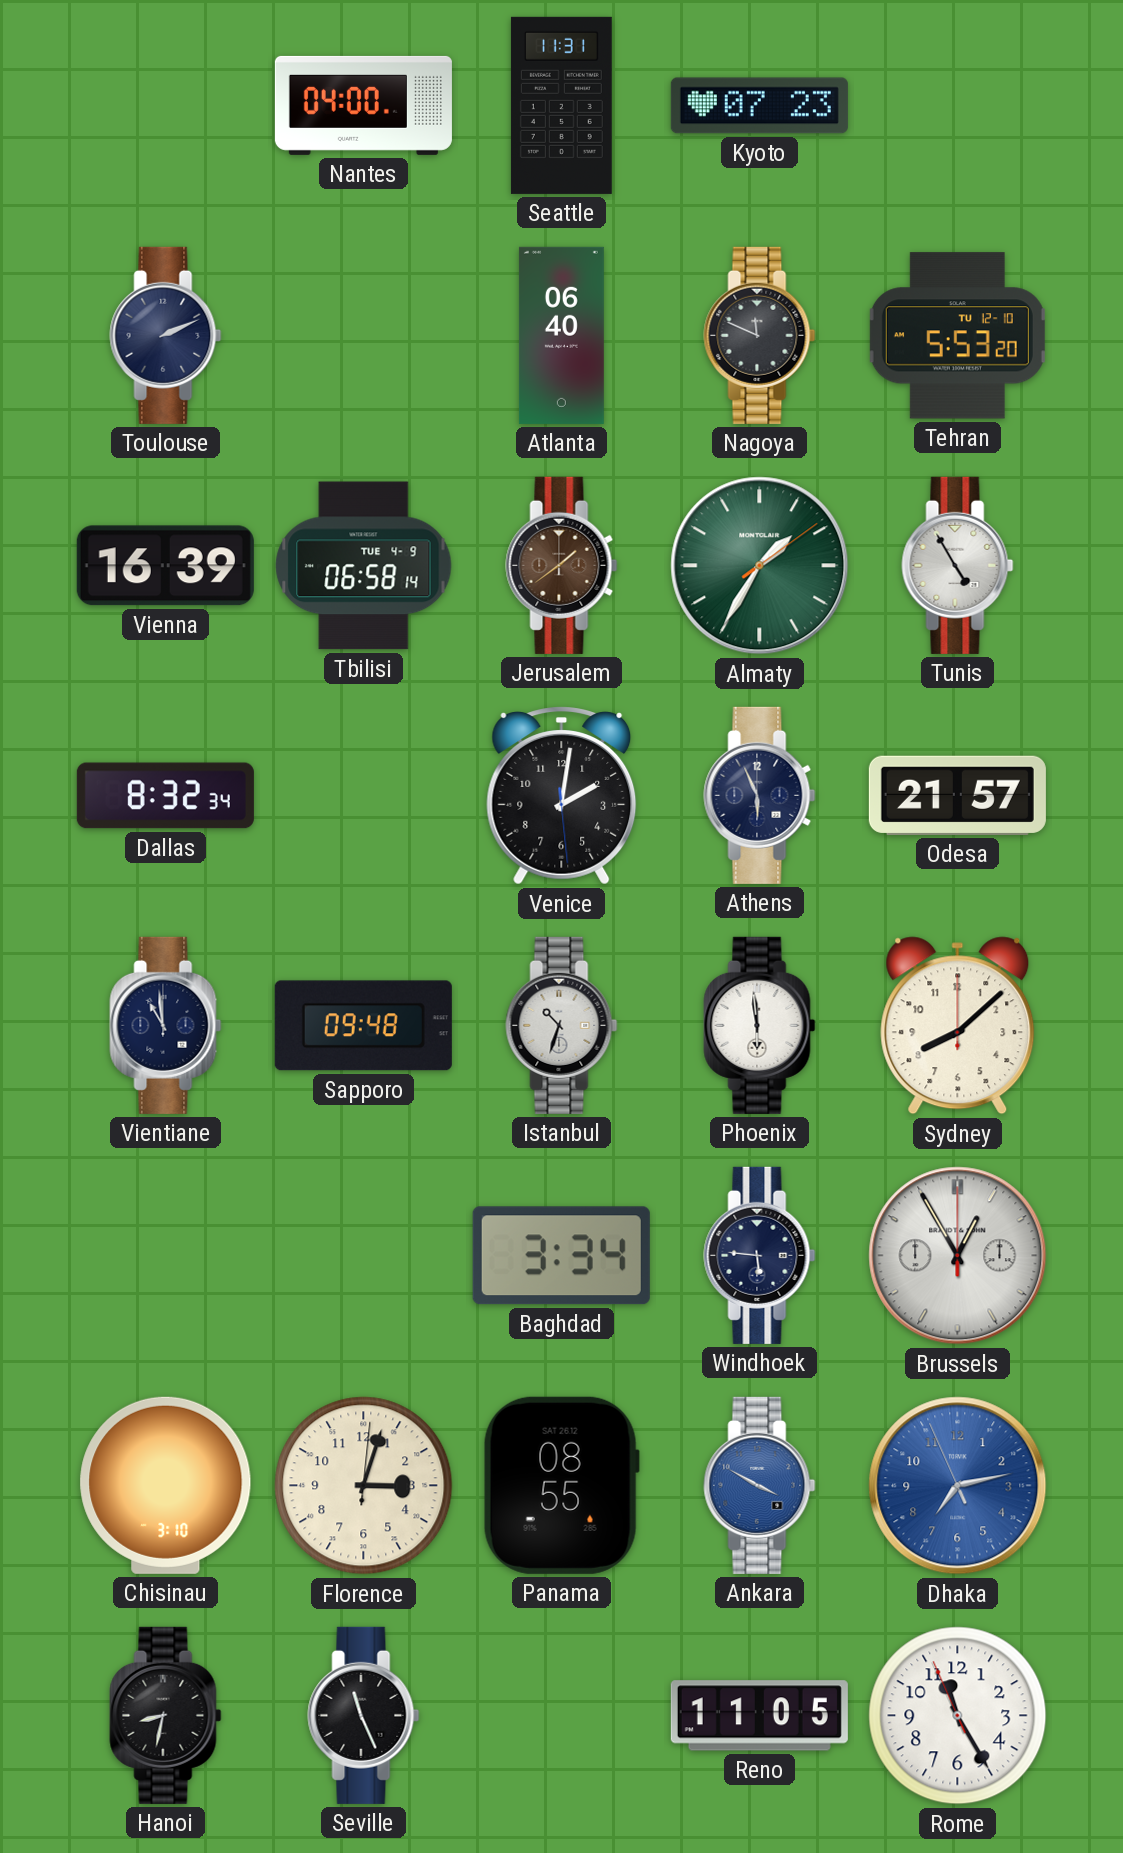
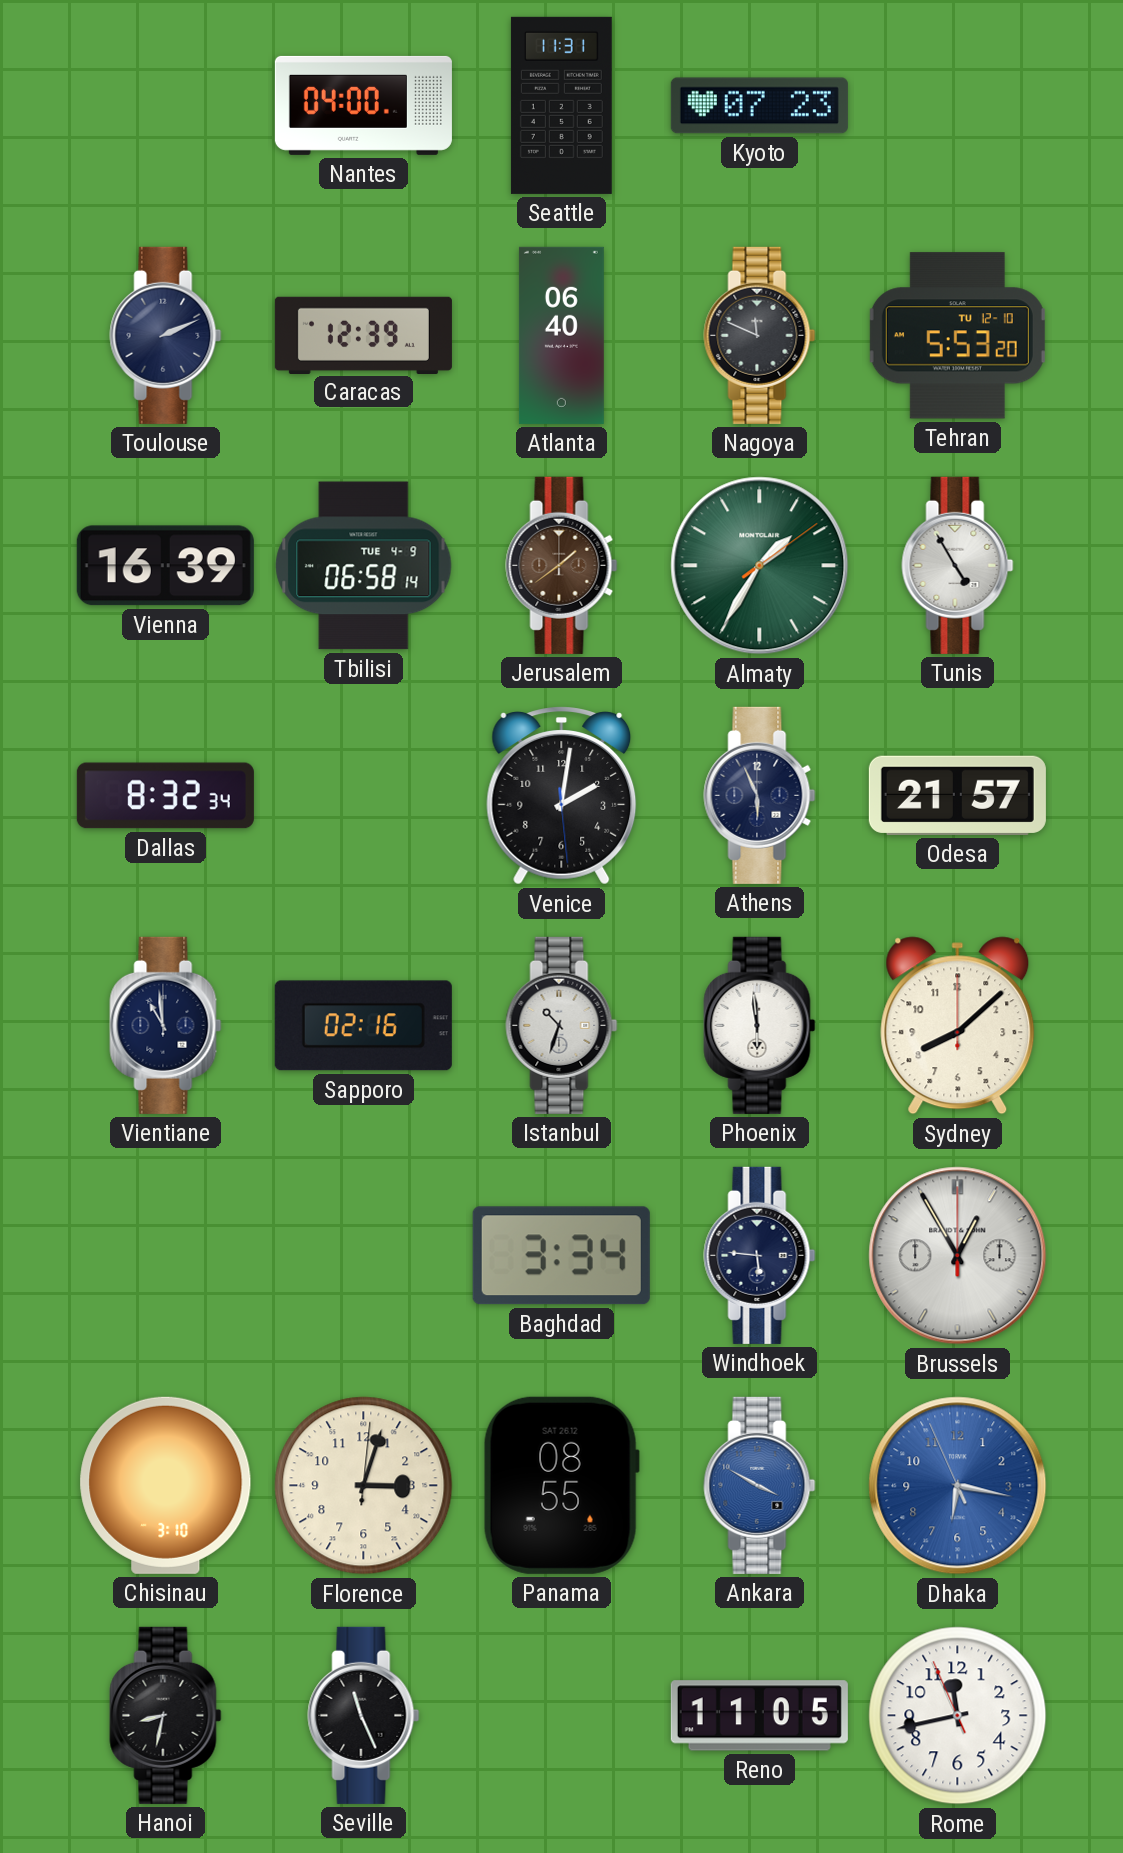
Caracas: none -> 12:39
Sapporo: 09:48 -> 02:16
Dhaka: 7:12 -> 6:16
Rome: 11:24 -> 11:42
